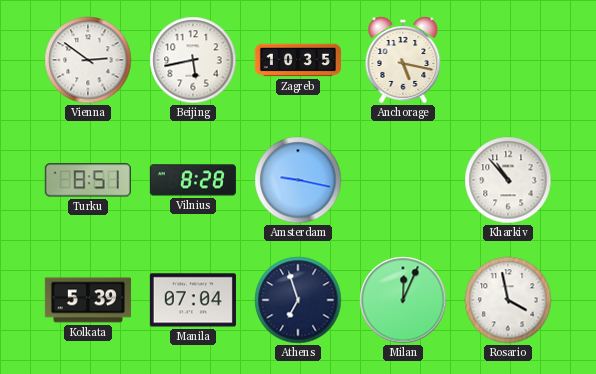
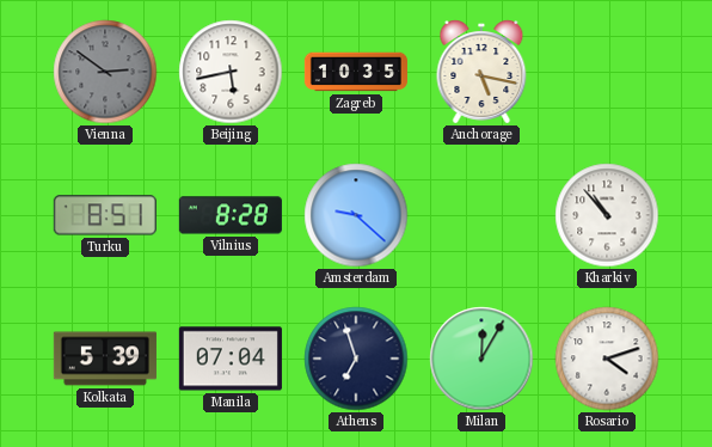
Vienna dial: white -> grey
Amsterdam: 9:17 -> 9:22
Milan: 12:04 -> 12:05
Rosario: 3:58 -> 4:12
